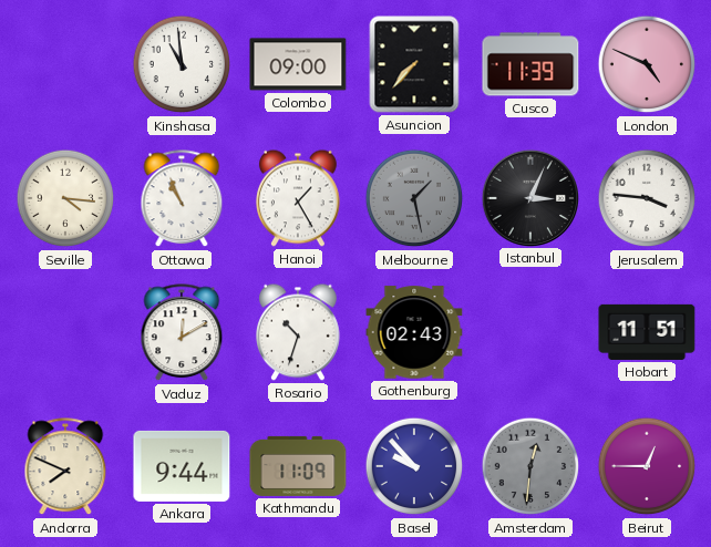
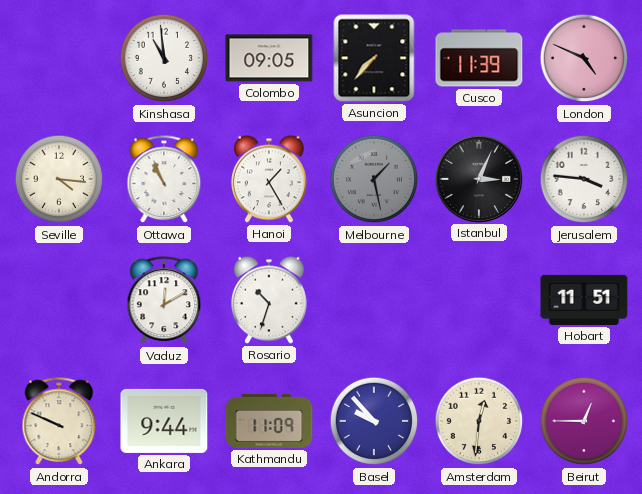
Colombo: 09:00 -> 09:05
Gothenburg: 02:43 -> none
Andorra: 7:49 -> 9:49
Amsterdam dial: grey -> cream
